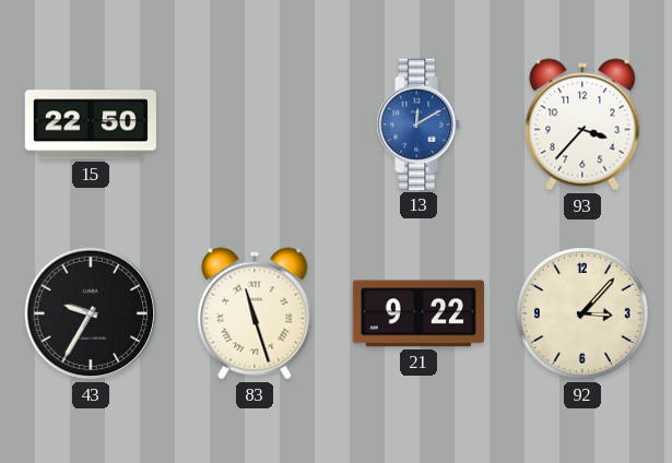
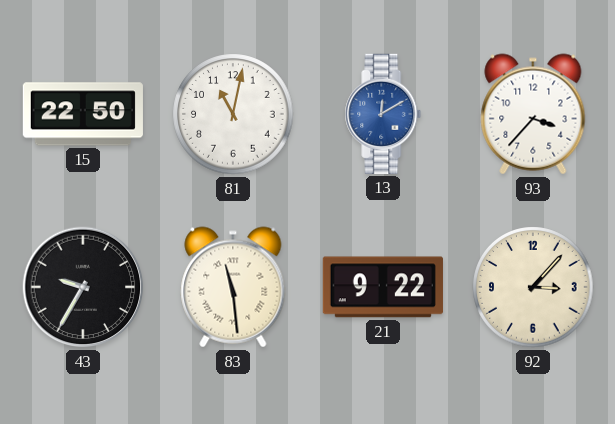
81: none -> 11:02
83: 11:27 -> 11:29
